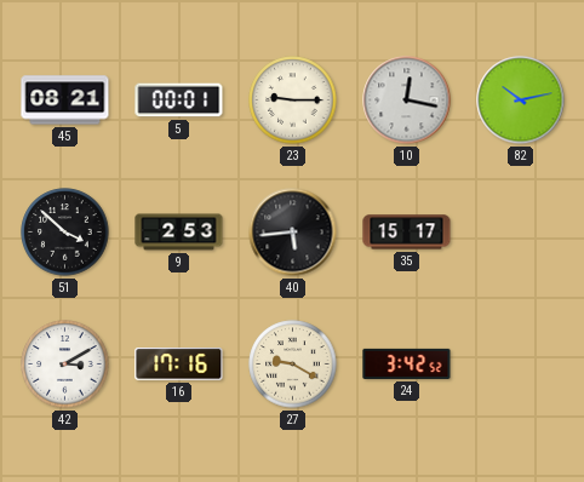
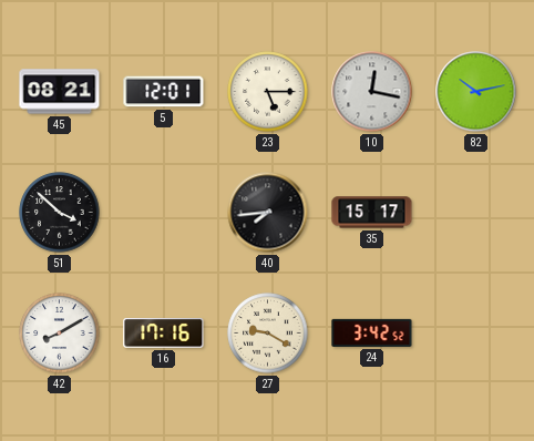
5: 00:01 -> 12:01
23: 9:15 -> 5:15
9: 2:53 -> none
40: 5:44 -> 7:44
42: 3:10 -> 8:10
